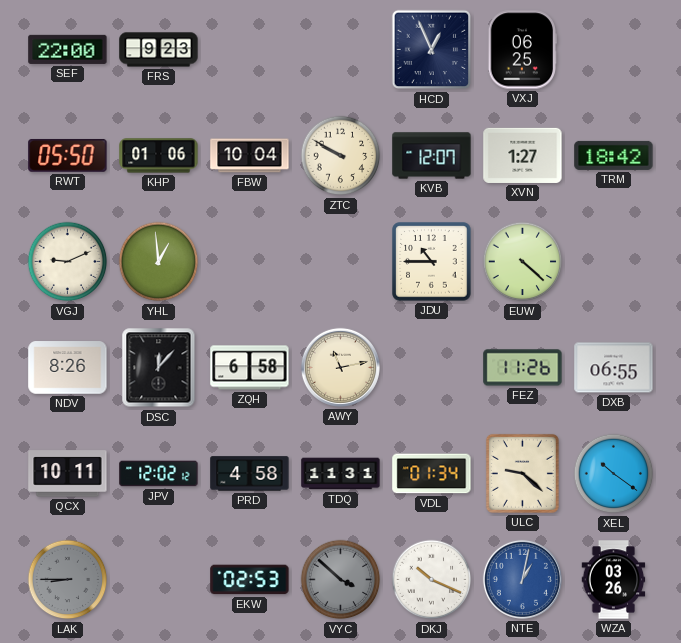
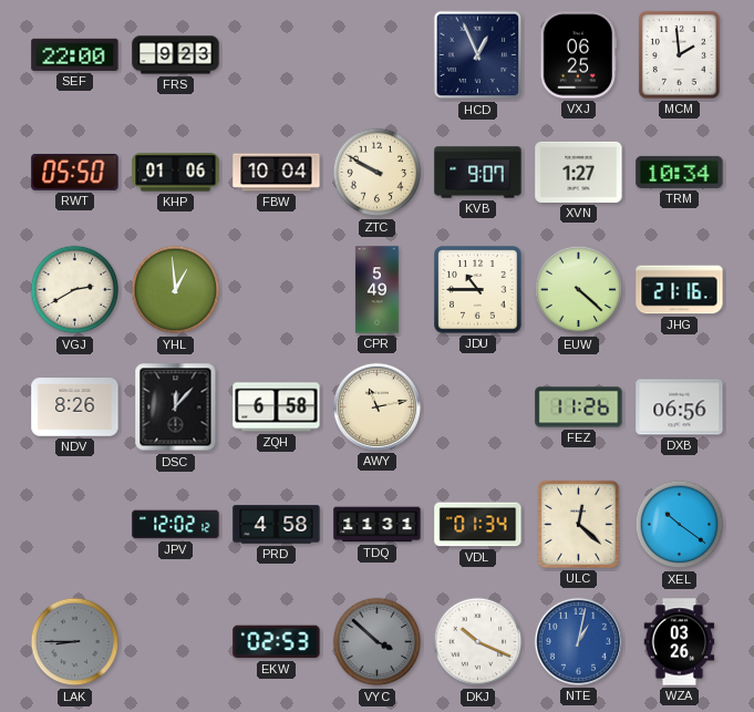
MCM: none -> 1:59
KVB: 12:07 -> 9:07
TRM: 18:42 -> 10:34
VGJ: 9:11 -> 2:40
CPR: none -> 5:49
JHG: none -> 21:16
DXB: 06:55 -> 06:56
QCX: 10:11 -> none
ULC: 9:22 -> 12:22
